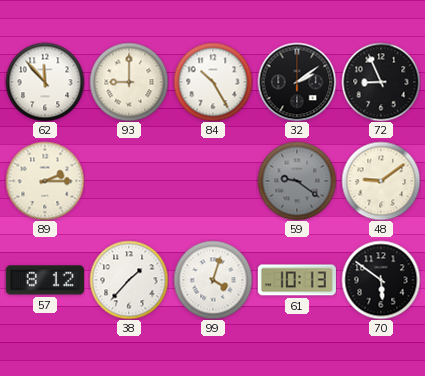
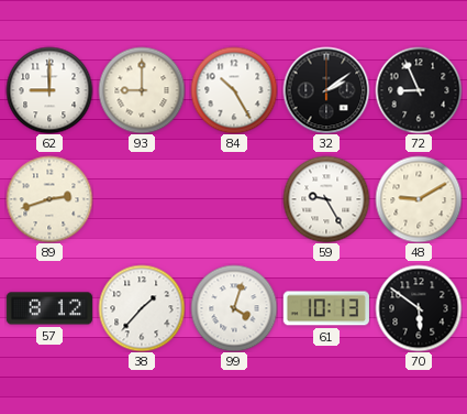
62: 11:53 -> 9:00
89: 2:15 -> 2:42
59: 9:21 -> 9:25
59 dial: grey -> white
48: 9:09 -> 9:10
